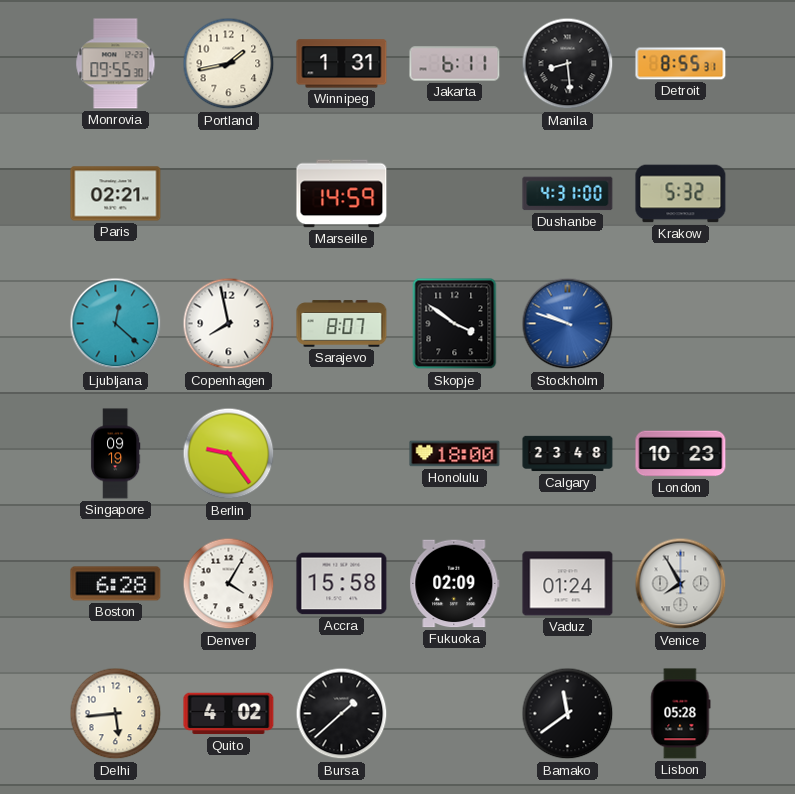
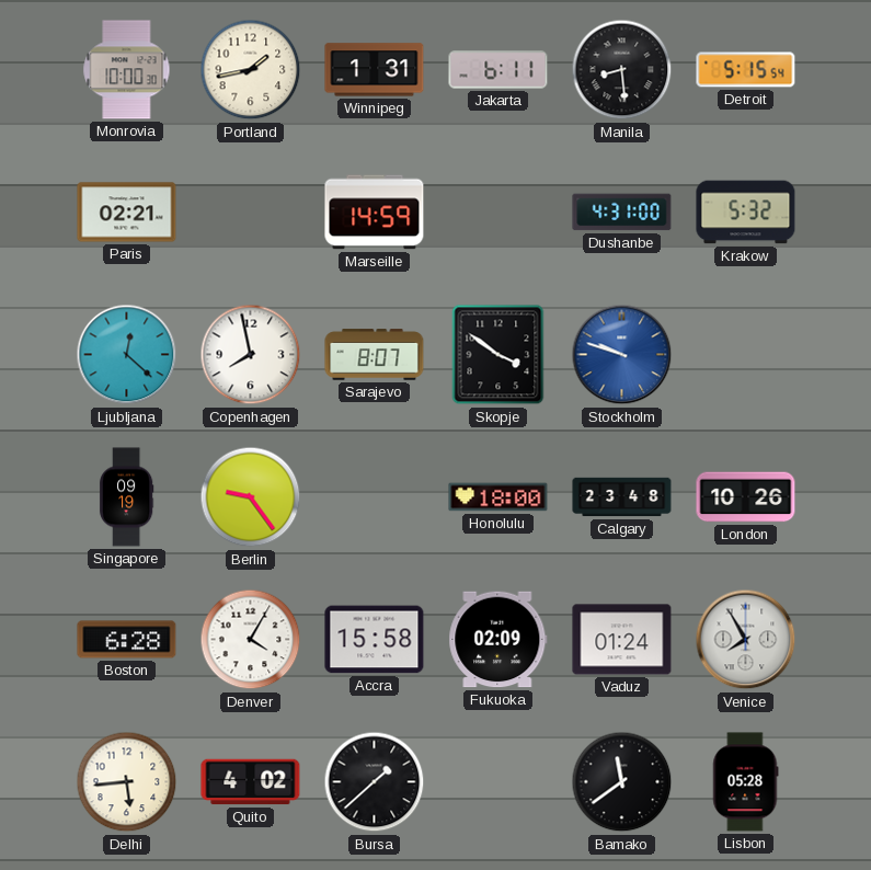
Monrovia: 09:55 -> 10:00
Detroit: 8:55 -> 5:15
London: 10:23 -> 10:26
